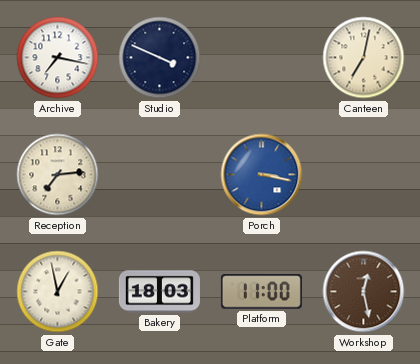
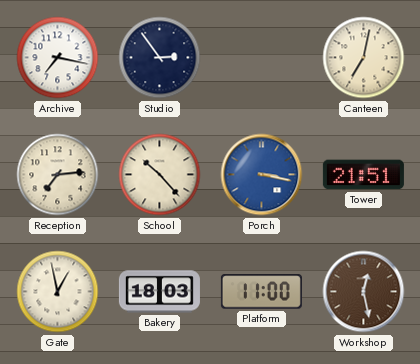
Studio: 3:49 -> 2:54
School: none -> 10:23
Tower: none -> 21:51
